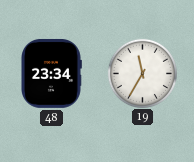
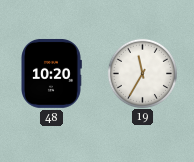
48: 23:34 -> 10:20
